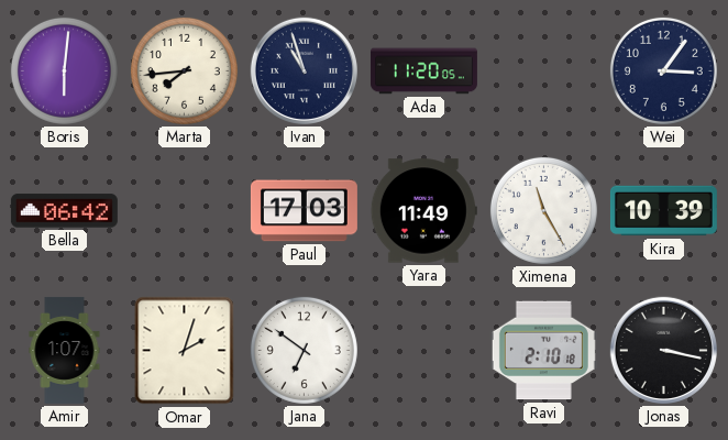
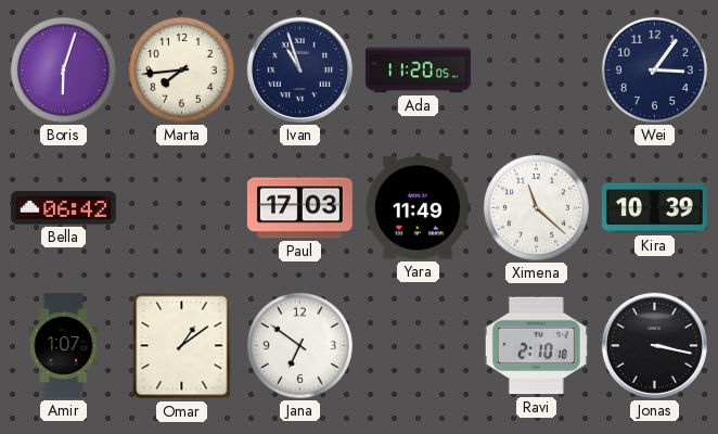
Boris: 6:01 -> 6:03
Ximena: 11:25 -> 11:22
Omar: 2:03 -> 1:09
